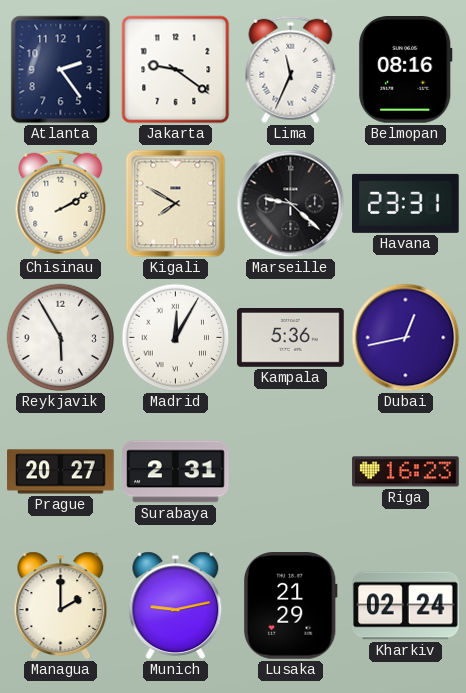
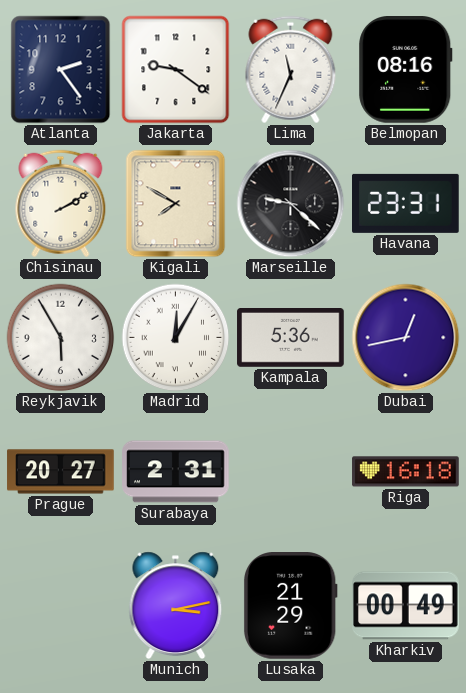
Riga: 16:23 -> 16:18
Managua: 2:00 -> none
Munich: 9:13 -> 3:13
Kharkiv: 02:24 -> 00:49
